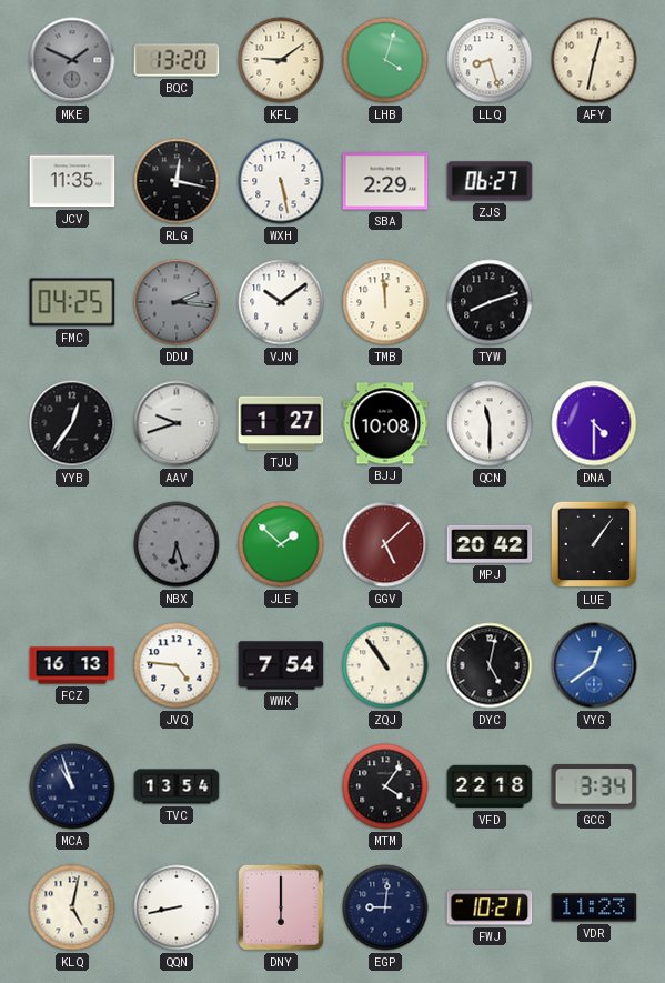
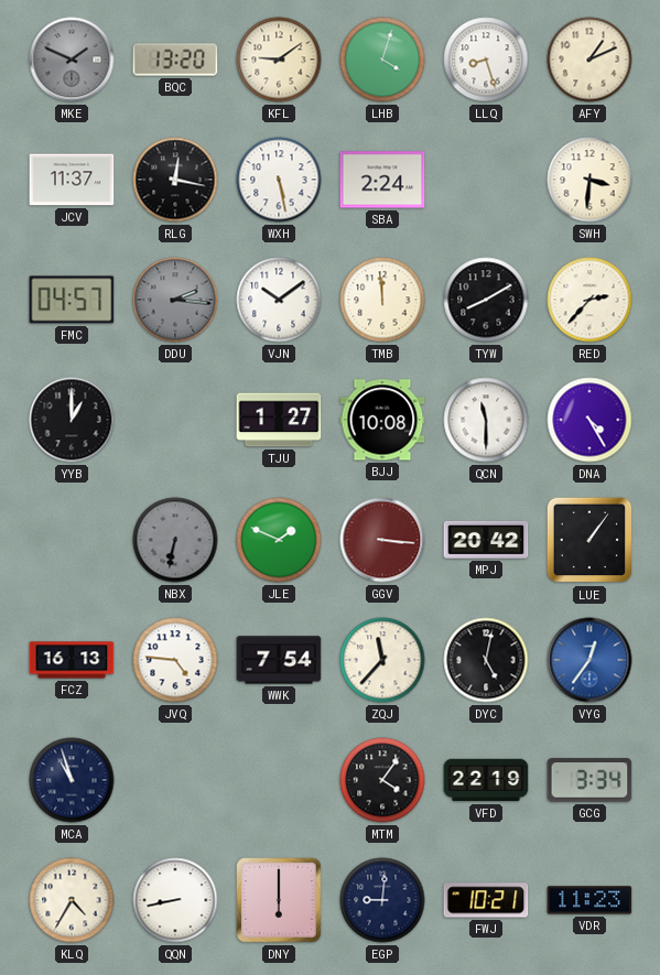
AFY: 12:32 -> 1:11
JCV: 11:35 -> 11:37
SBA: 2:29 -> 2:24
ZJS: 06:27 -> none
SWH: none -> 3:31
FMC: 04:25 -> 04:57
TYW: 8:12 -> 8:10
RED: none -> 2:37
YYB: 12:36 -> 1:00
AAV: 9:42 -> none
DNA: 4:30 -> 4:25
NBX: 6:27 -> 6:32
JLE: 1:52 -> 1:49
GGV: 5:08 -> 3:16
ZQJ: 10:54 -> 11:37
VYG: 12:39 -> 12:36
TVC: 13:54 -> none
VFD: 22:18 -> 22:19
KLQ: 5:02 -> 4:35
